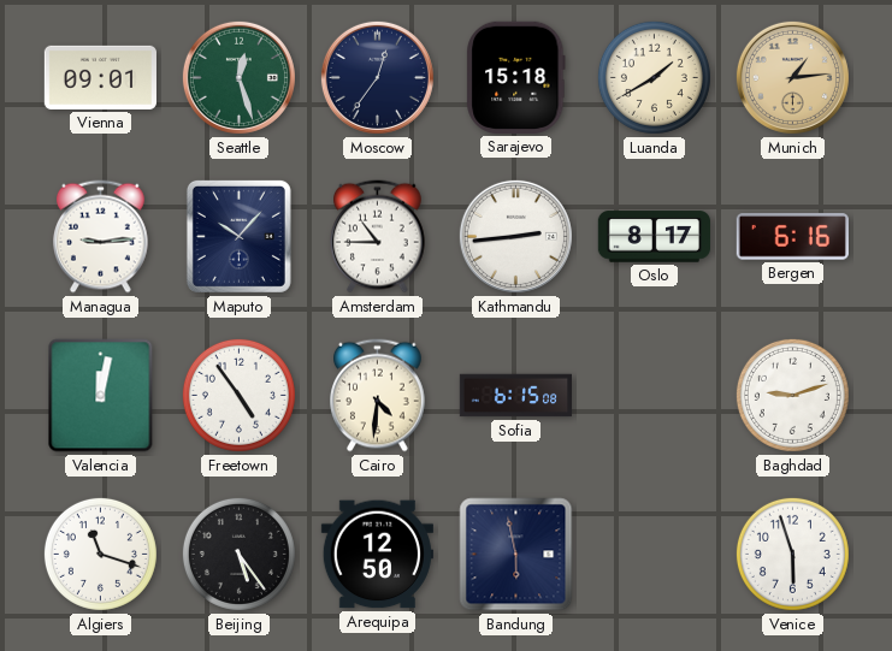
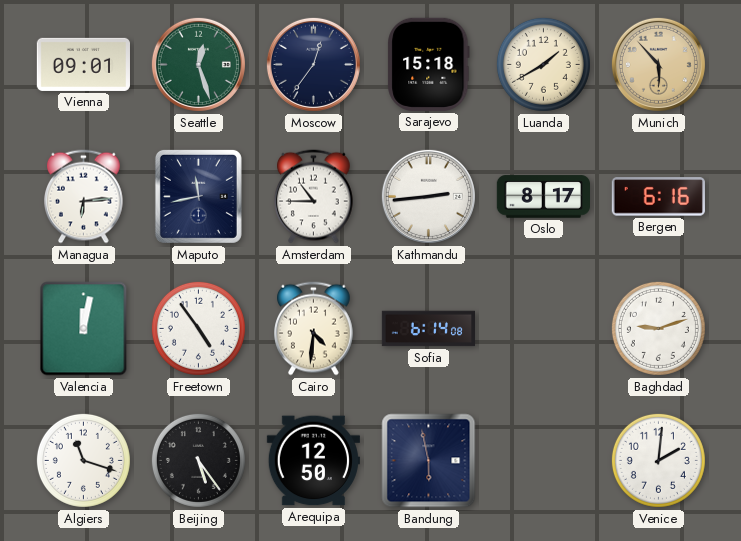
Munich: 1:14 -> 5:53
Managua: 9:14 -> 6:14
Maputo: 10:07 -> 11:43
Sofia: 6:15 -> 6:14
Venice: 5:57 -> 2:01
